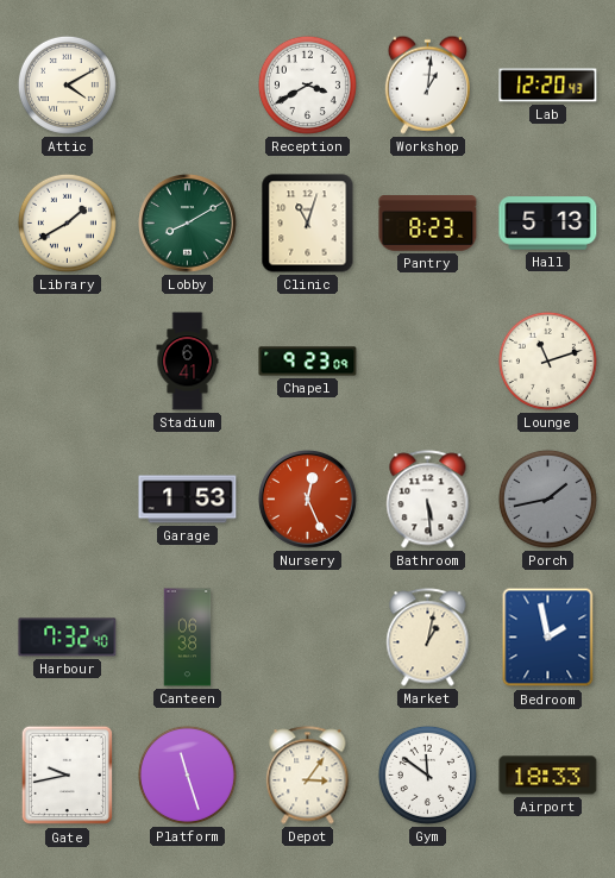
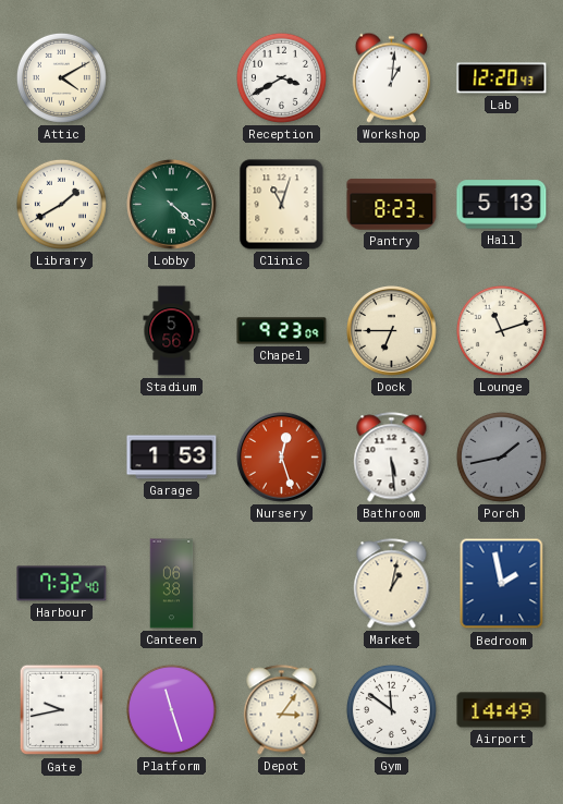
Lobby: 8:10 -> 4:22
Stadium: 6:41 -> 5:56
Dock: none -> 6:45
Nursery: 12:26 -> 12:27
Airport: 18:33 -> 14:49
